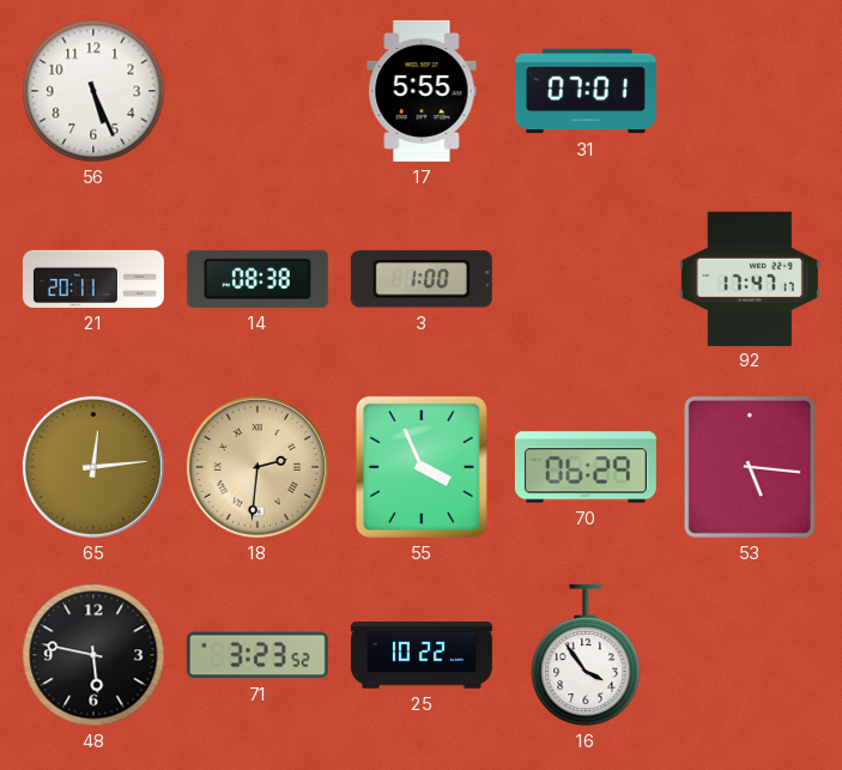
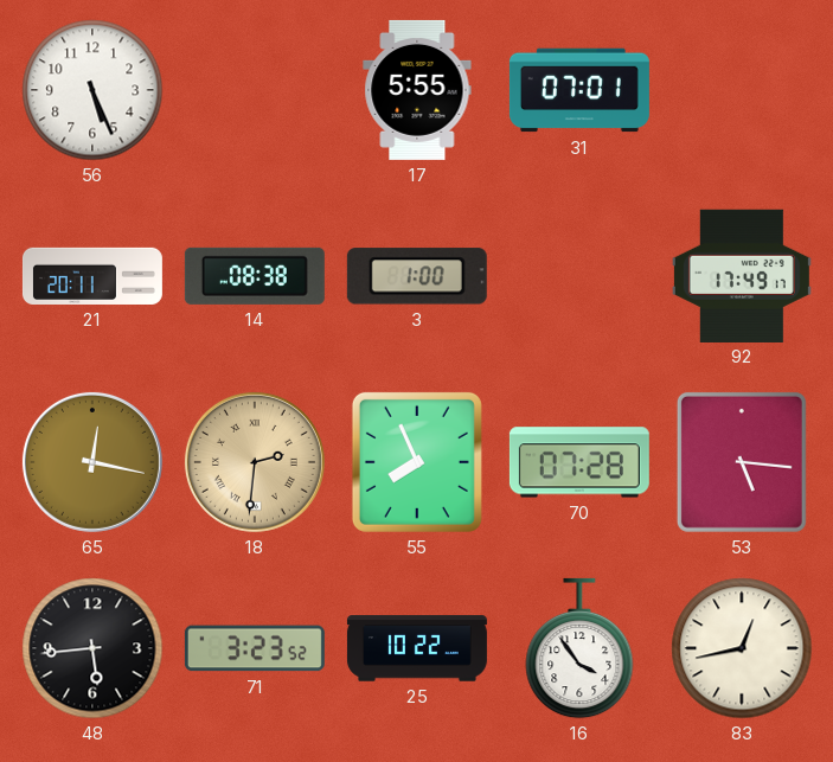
92: 17:47 -> 17:49
65: 12:14 -> 12:17
55: 3:56 -> 7:56
70: 06:29 -> 07:28
48: 5:47 -> 5:44
83: none -> 12:43
